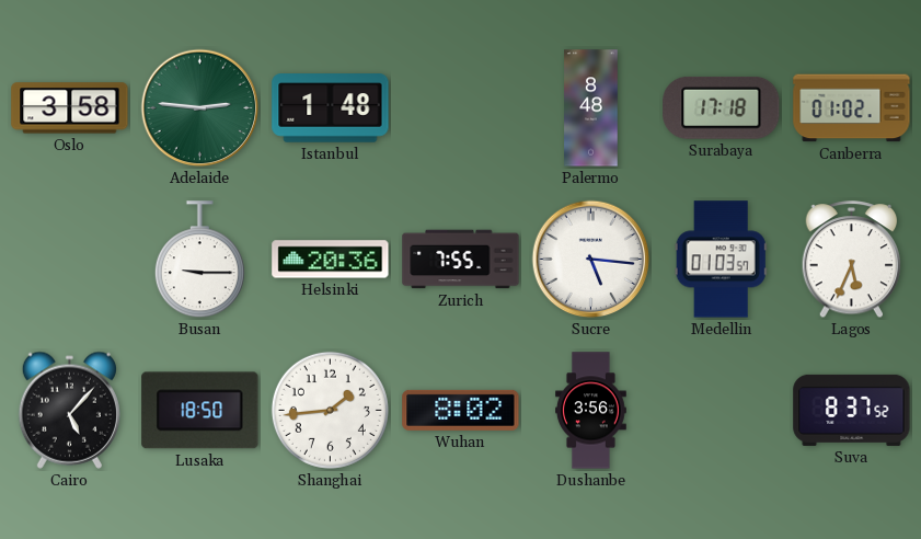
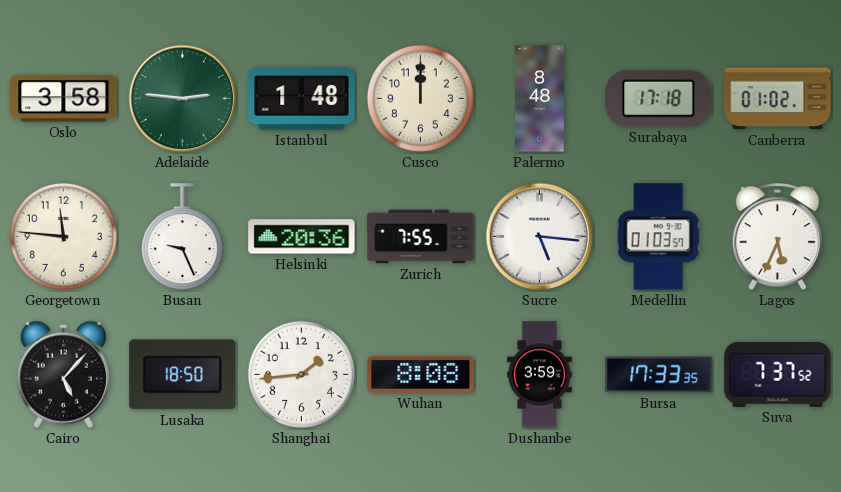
Cusco: none -> 12:00
Georgetown: none -> 11:46
Busan: 9:15 -> 9:26
Wuhan: 8:02 -> 8:08
Dushanbe: 3:56 -> 3:59
Bursa: none -> 17:33
Suva: 8:37 -> 7:37
